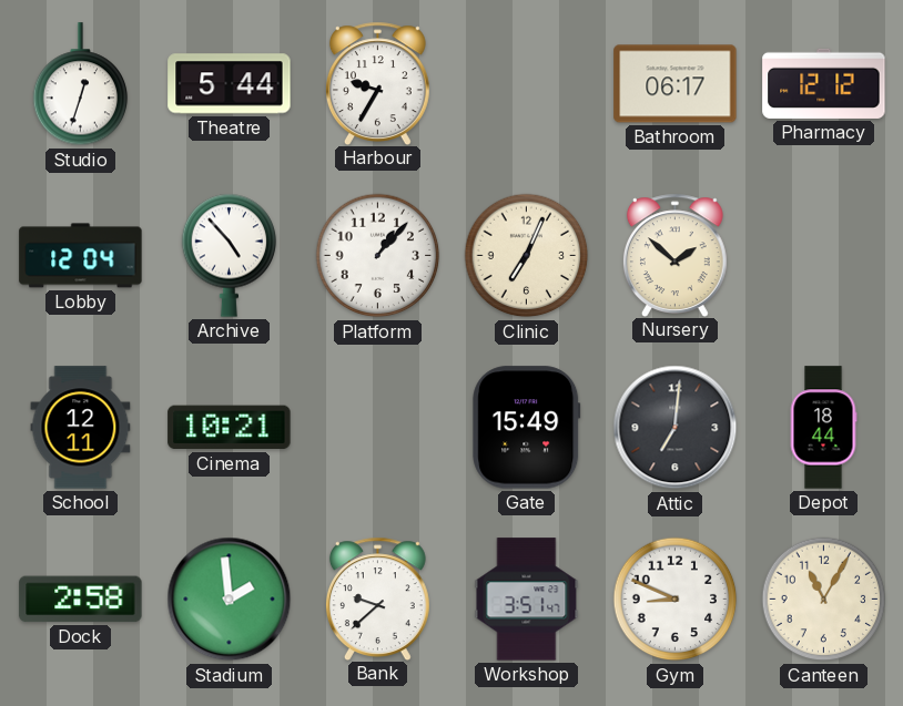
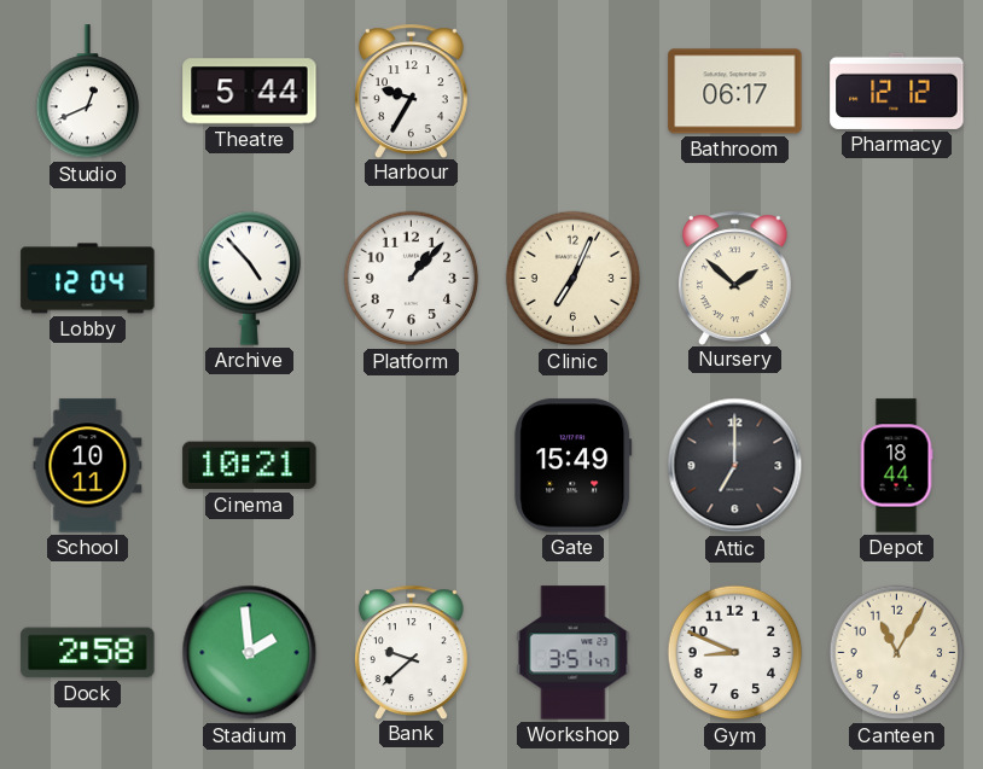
Studio: 12:33 -> 12:41
School: 12:11 -> 10:11
Attic: 7:01 -> 7:00
